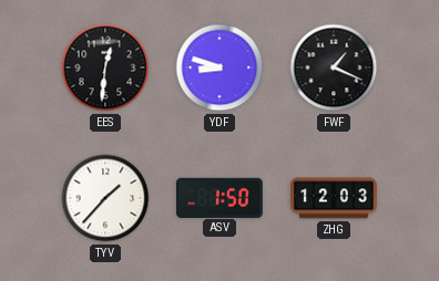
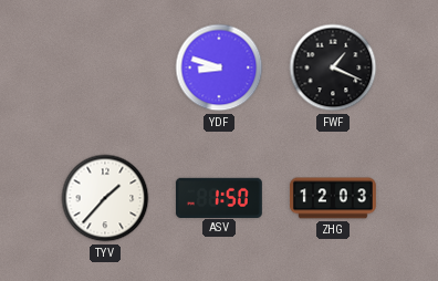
EES: 12:31 -> none
